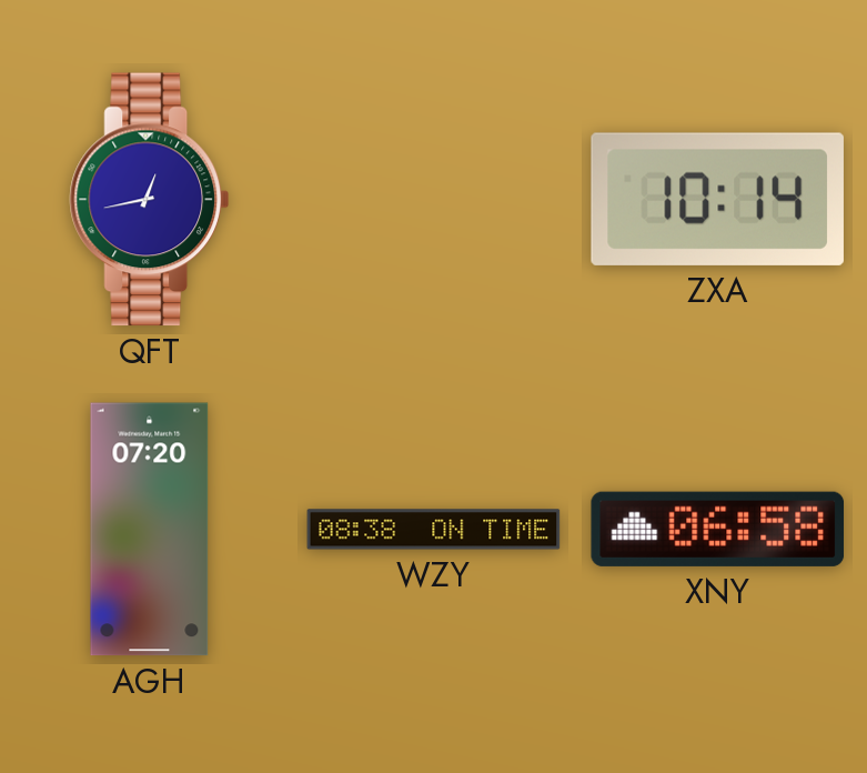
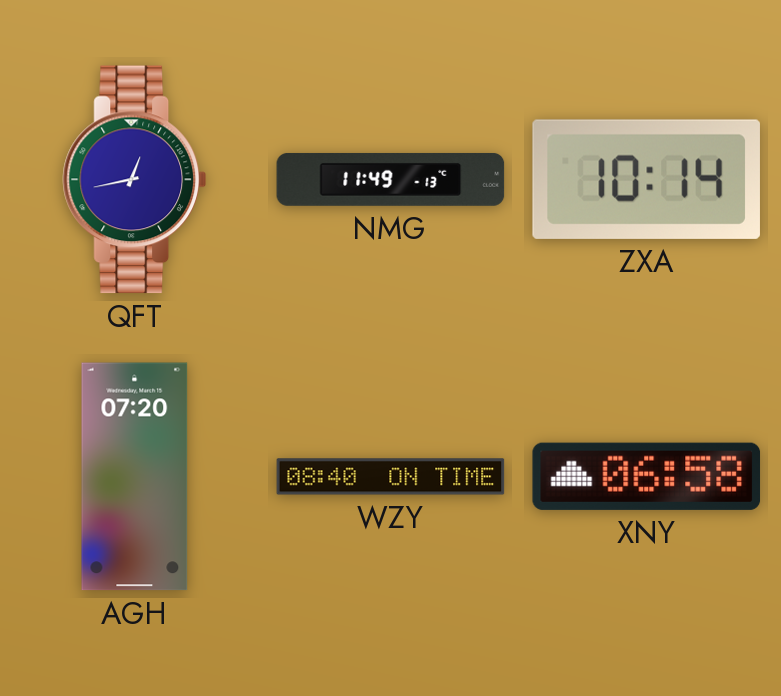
NMG: none -> 11:49
WZY: 08:38 -> 08:40
